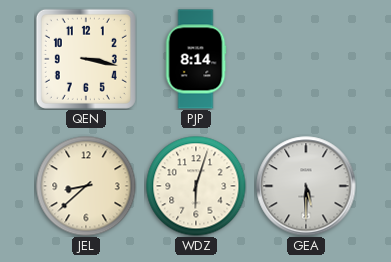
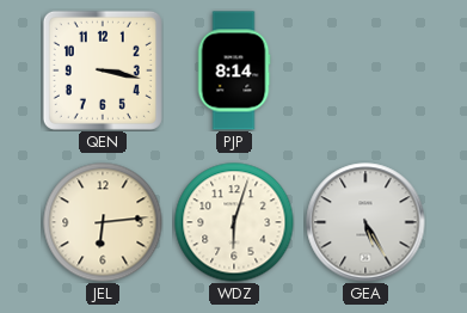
JEL: 8:38 -> 6:14
GEA: 5:30 -> 5:25
